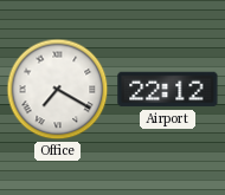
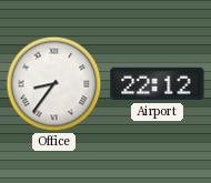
Office: 7:20 -> 8:36
